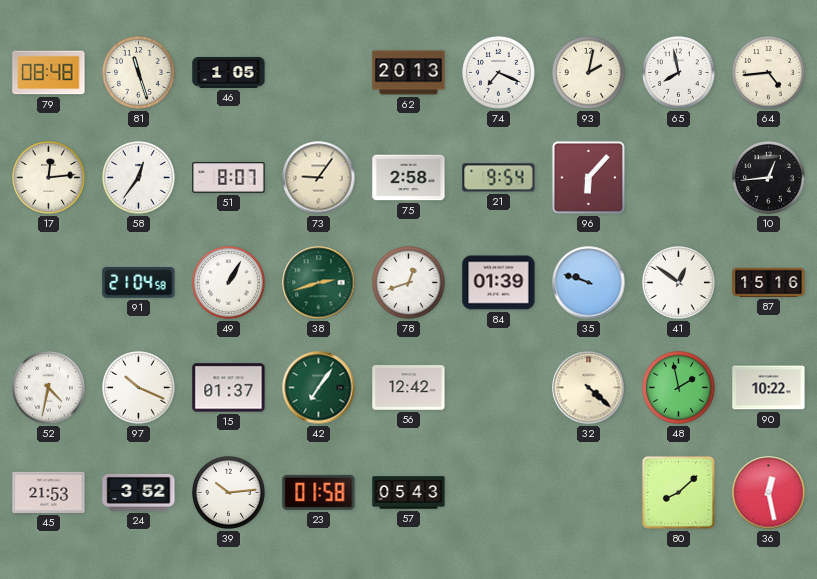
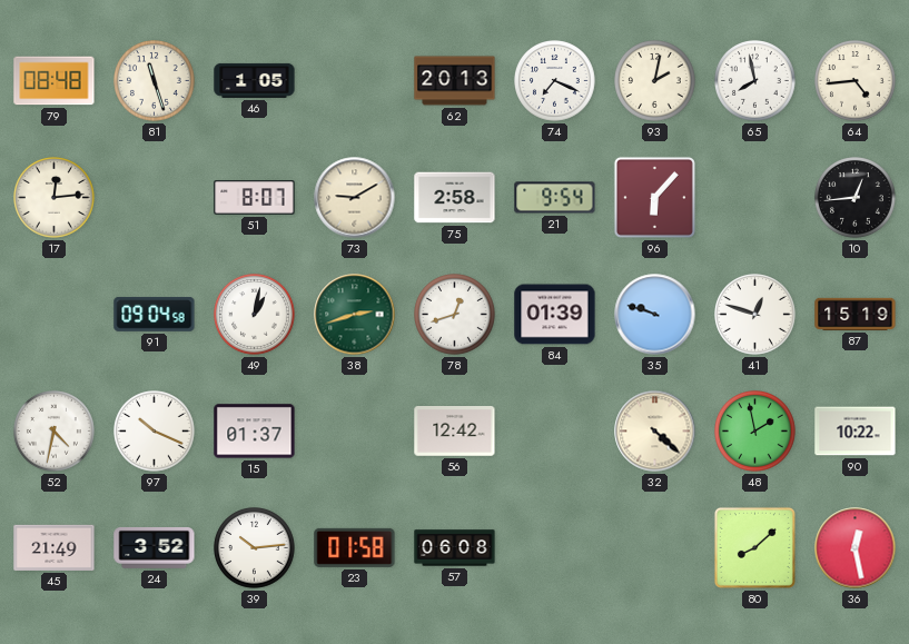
58: 12:36 -> none
73: 9:06 -> 9:10
91: 21:04 -> 09:04
49: 1:05 -> 1:02
41: 12:51 -> 12:48
87: 15:16 -> 15:19
42: 7:06 -> none
45: 21:53 -> 21:49
57: 05:43 -> 06:08
